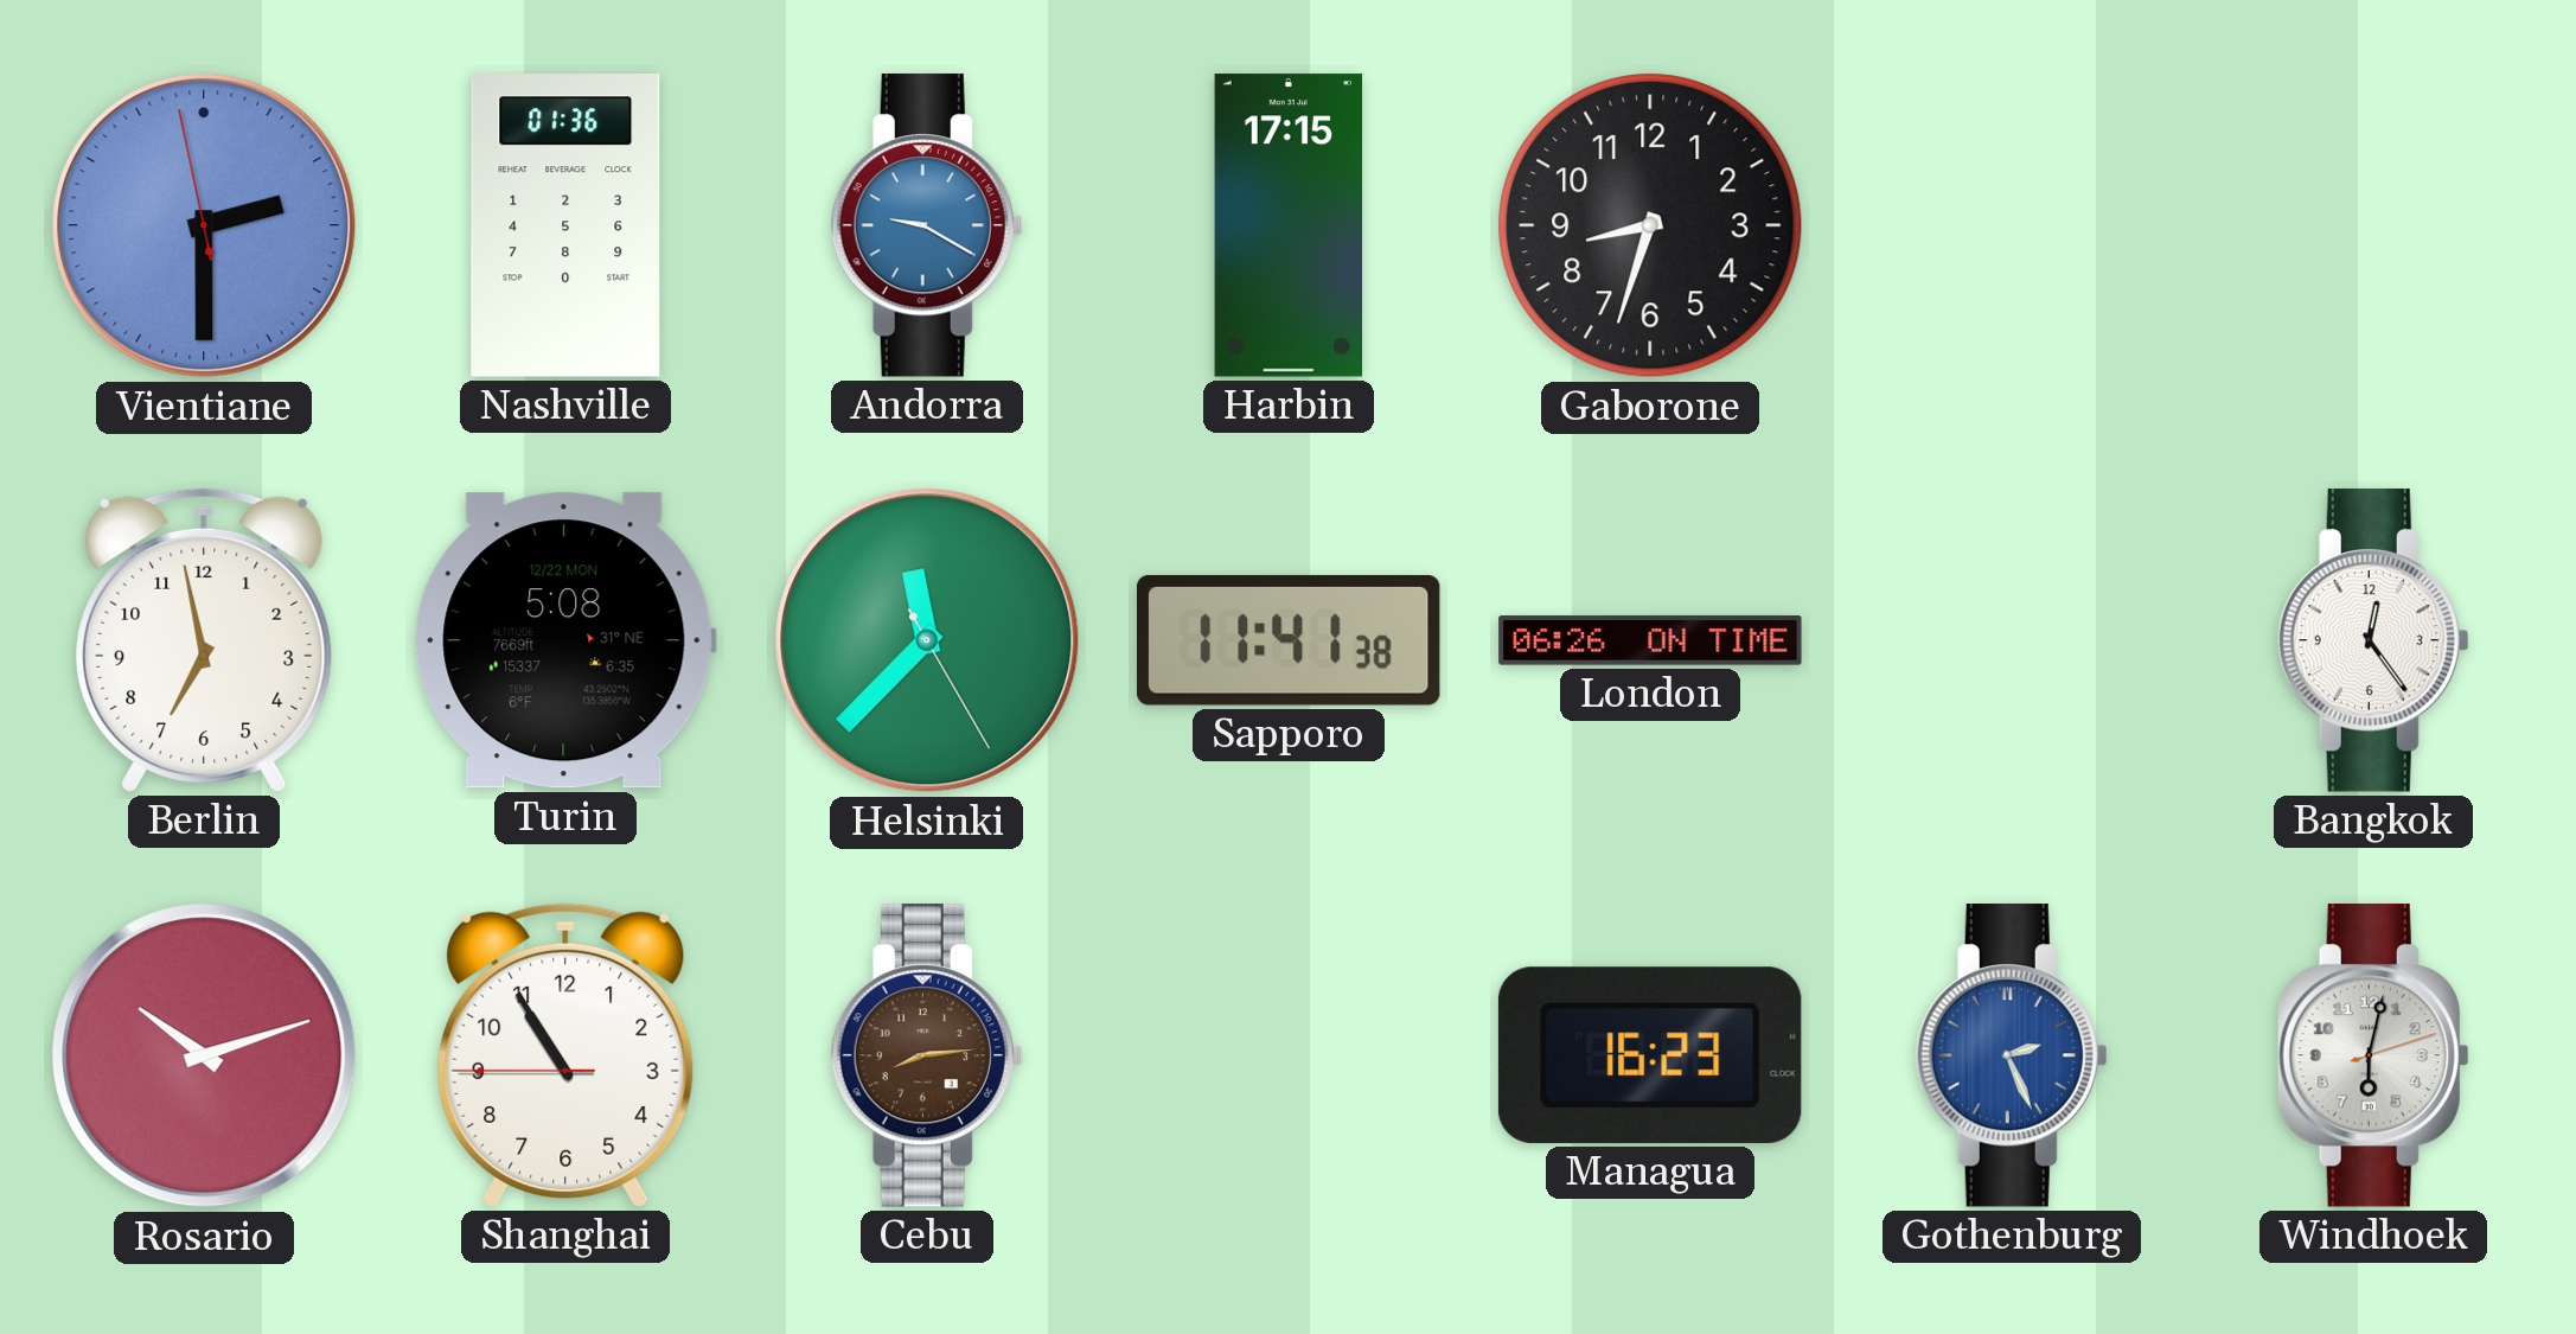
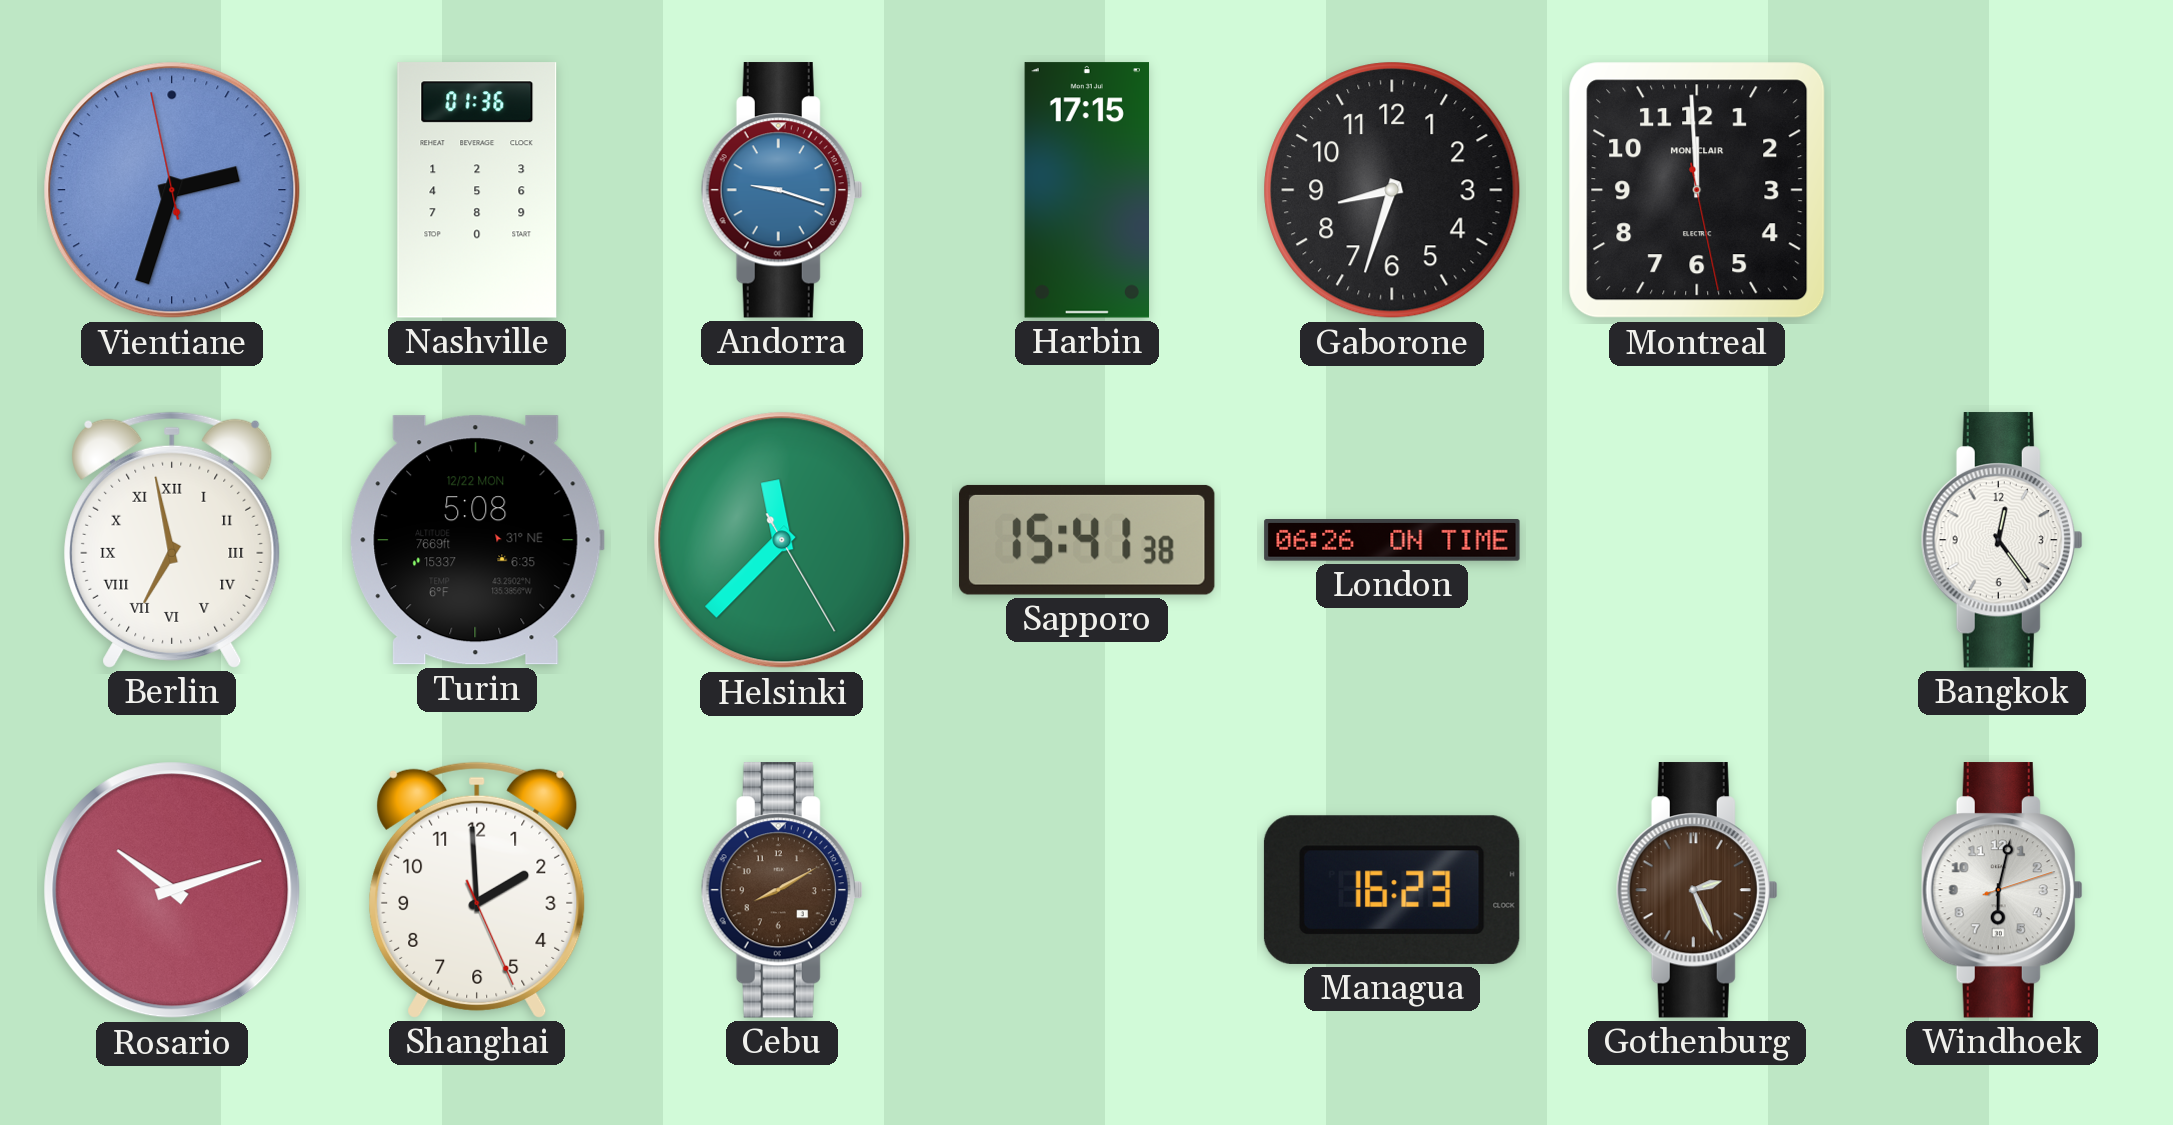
Vientiane: 2:29 -> 2:32
Andorra: 9:20 -> 9:18
Montreal: none -> 11:59
Berlin numerals: Arabic -> Roman
Sapporo: 11:41 -> 15:41
Shanghai: 10:54 -> 1:59
Cebu: 8:14 -> 8:10
Gothenburg dial: blue -> brown
